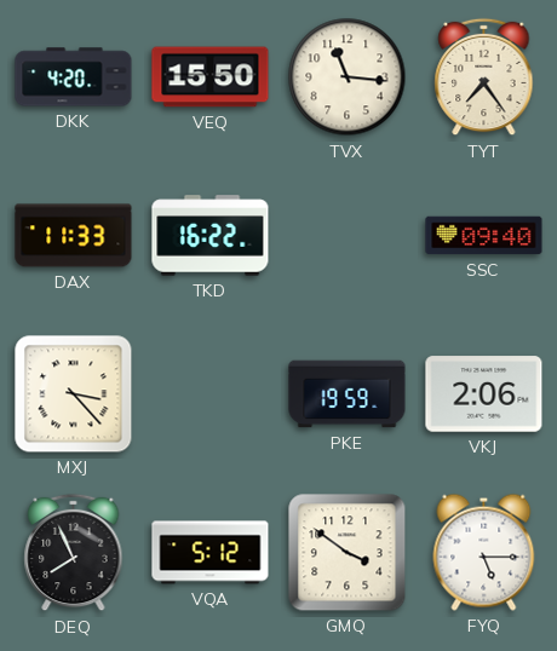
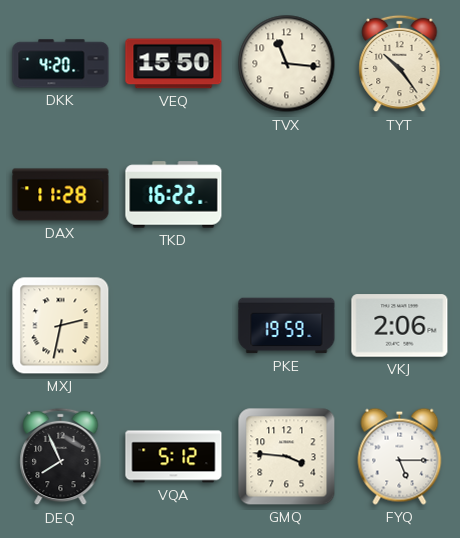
TYT: 7:24 -> 10:24
DAX: 11:33 -> 11:28
SSC: 09:40 -> none
MXJ: 3:23 -> 2:32
GMQ: 3:51 -> 3:46
